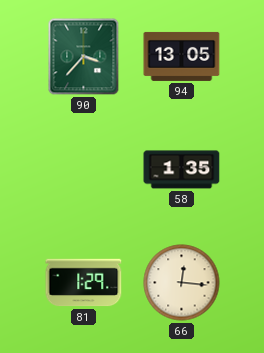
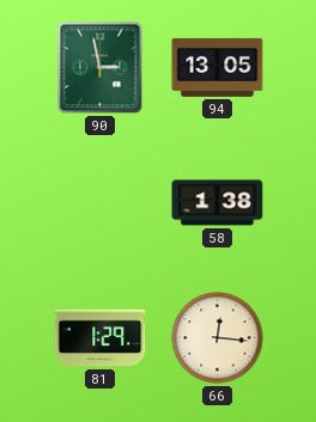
90: 3:37 -> 2:58
58: 1:35 -> 1:38
